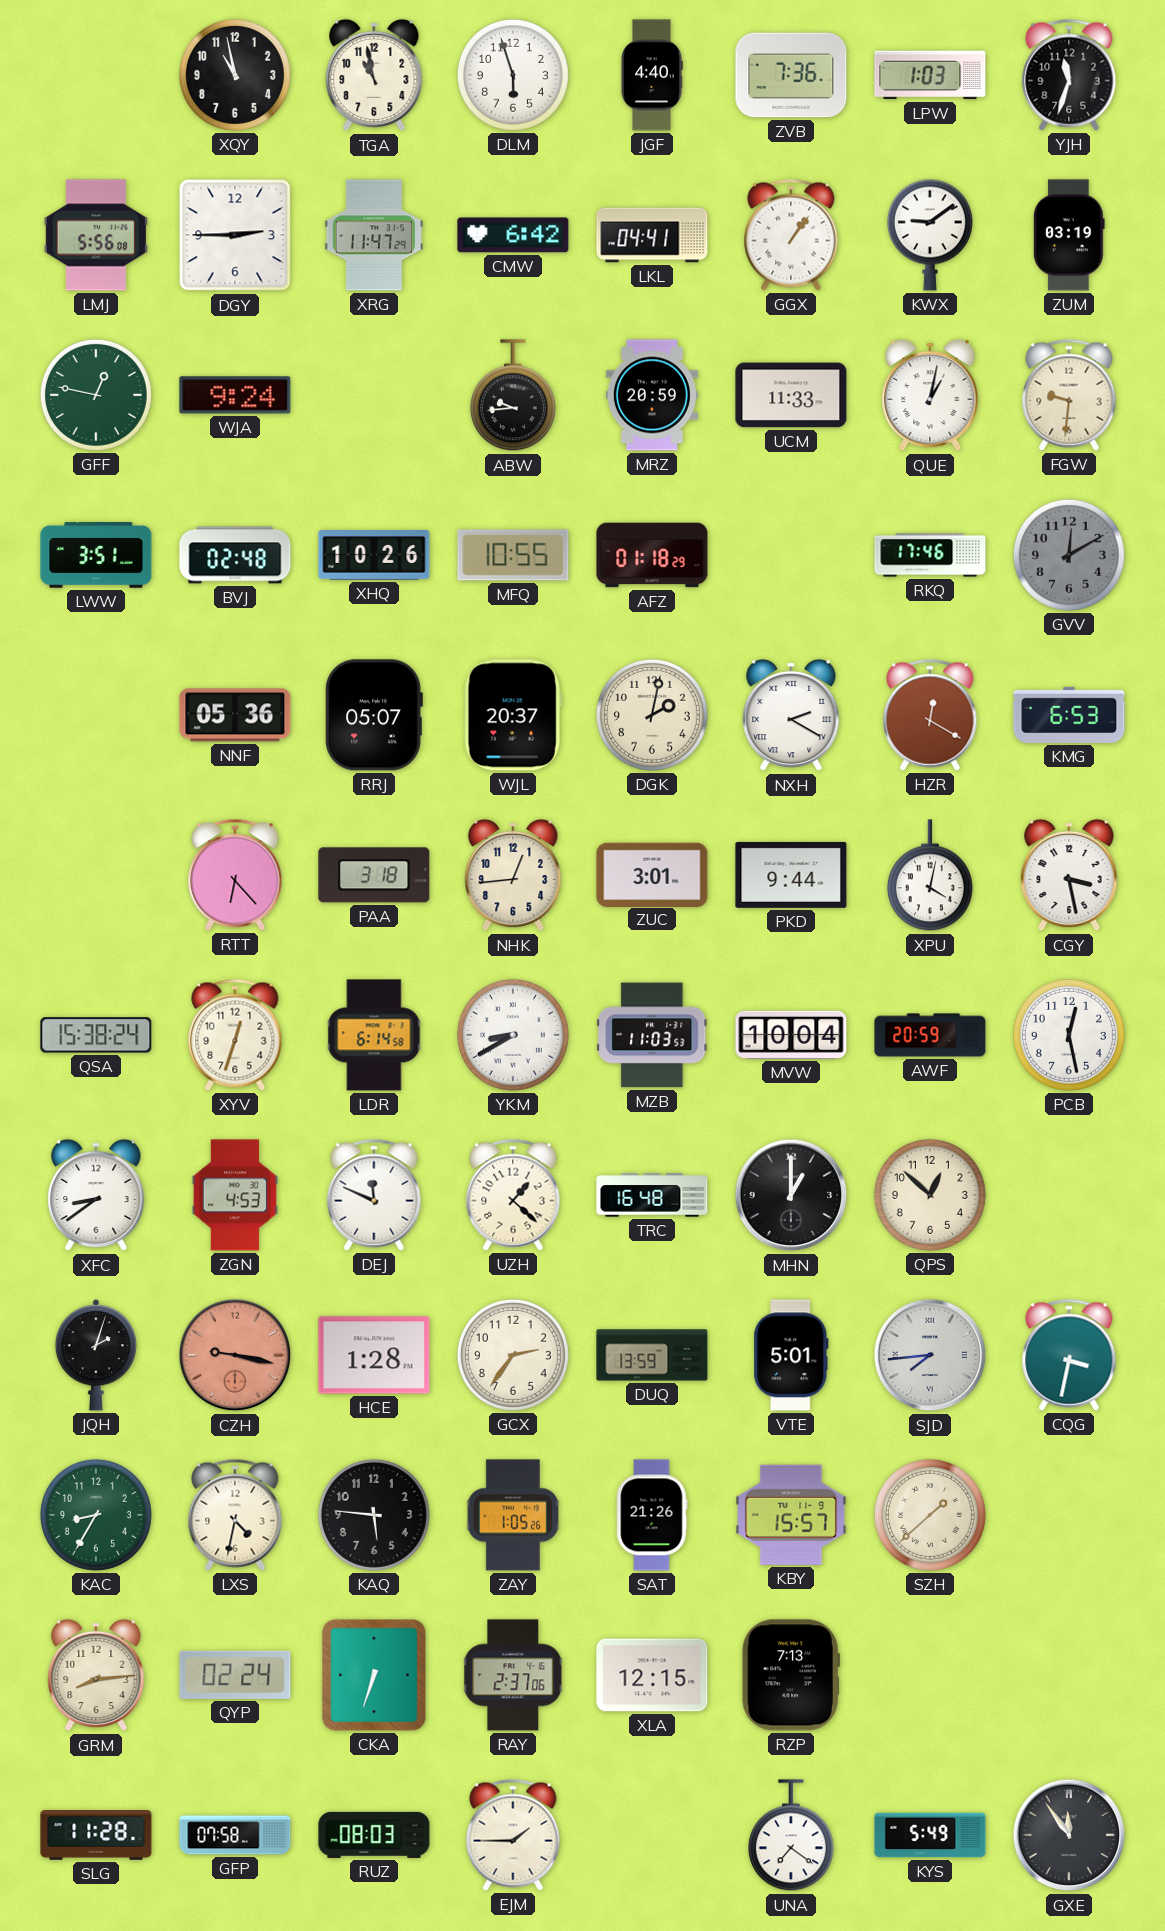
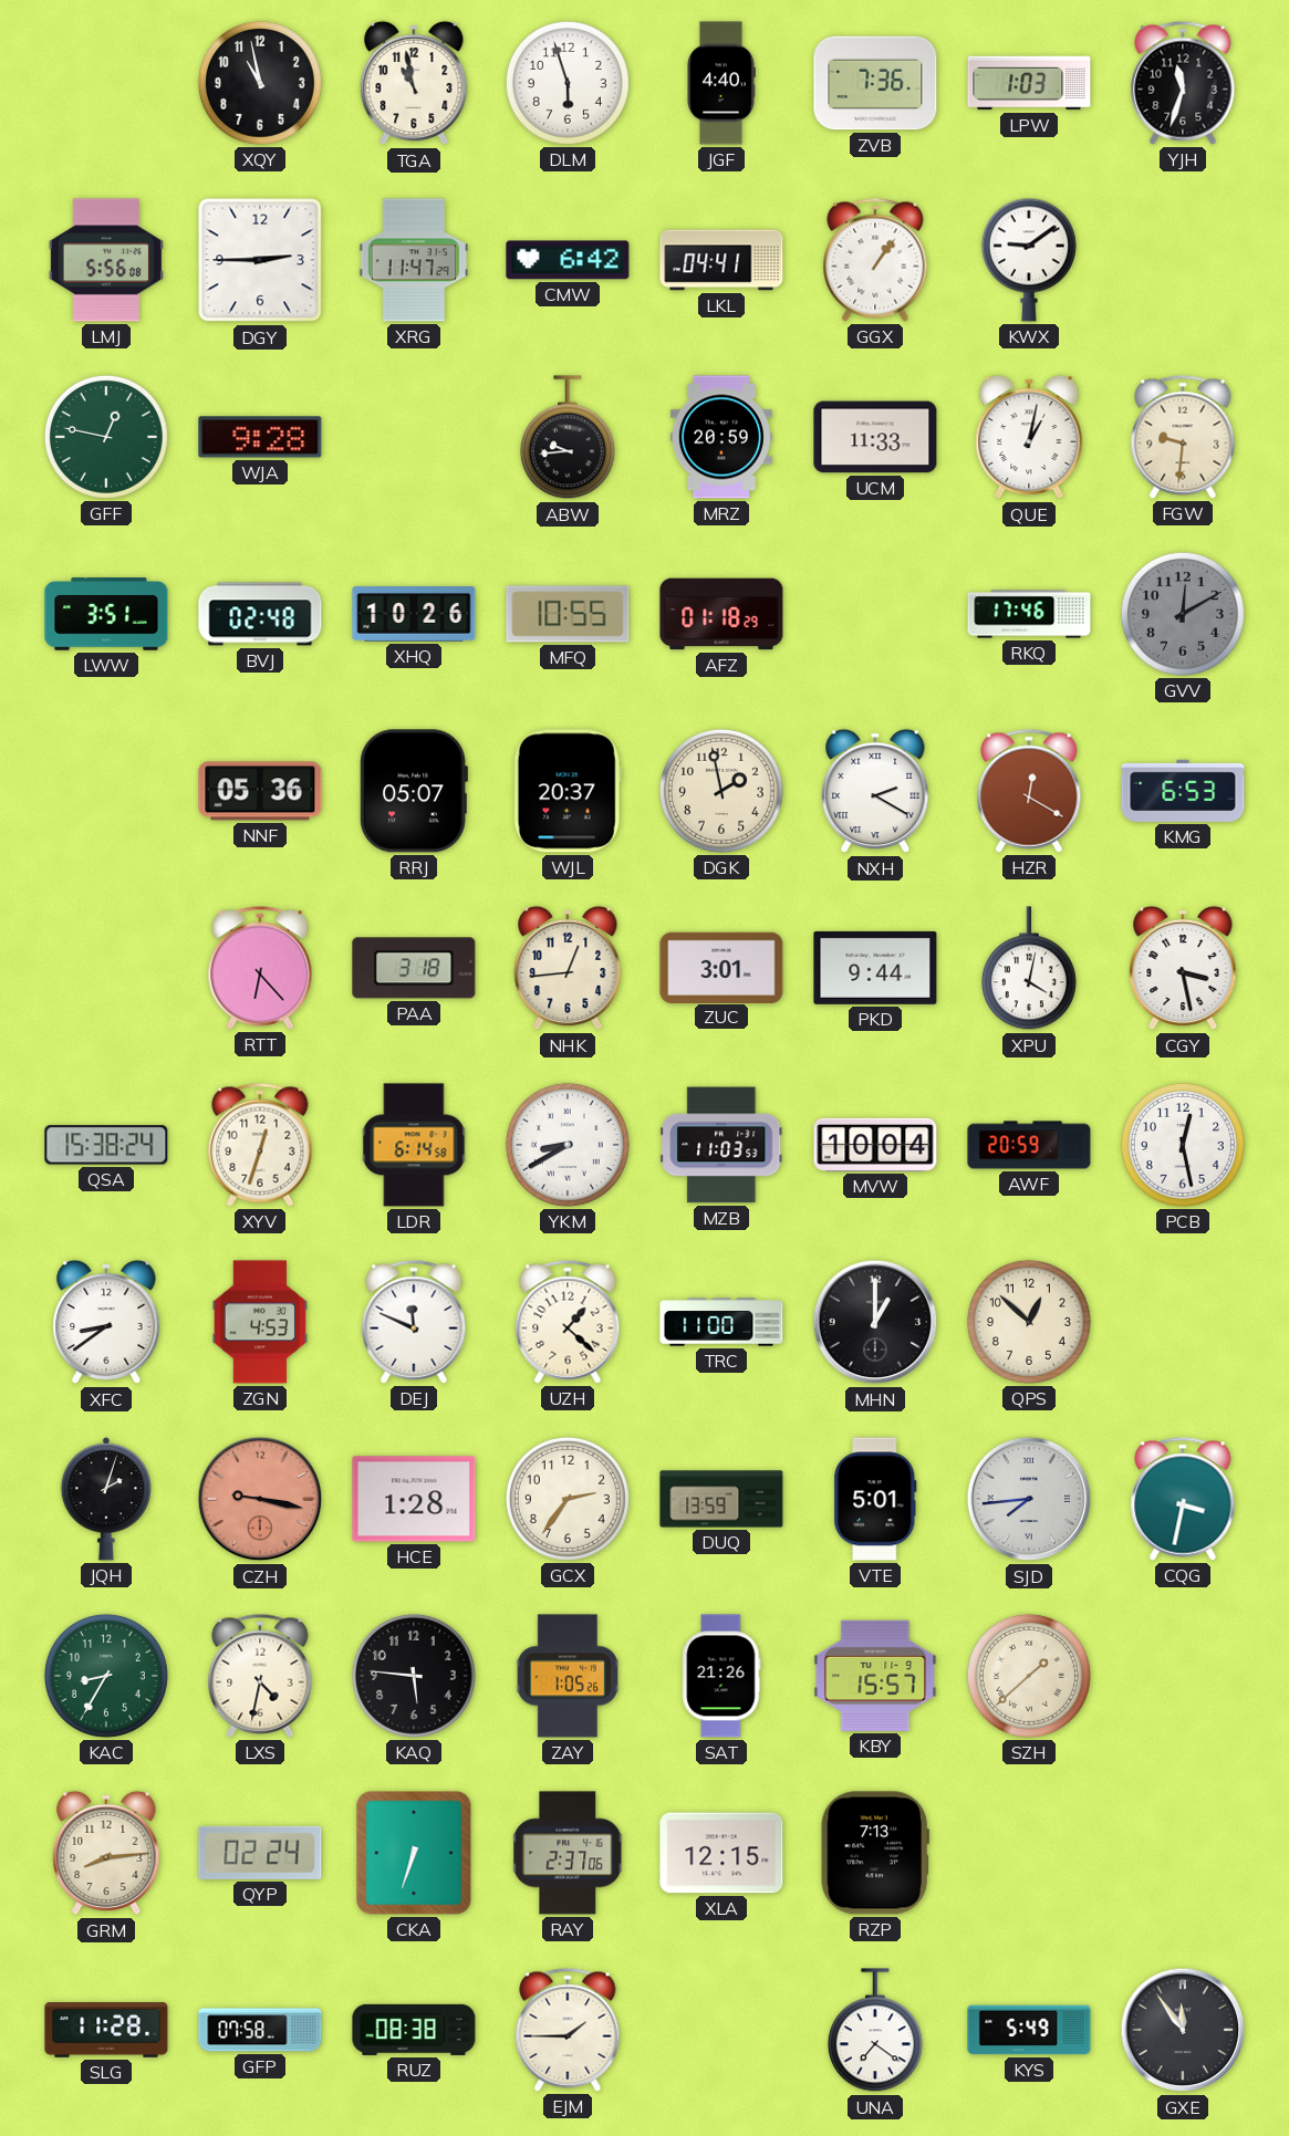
ZUM: 03:19 -> none
WJA: 9:24 -> 9:28
DGK: 2:02 -> 1:58
TRC: 16:48 -> 11:00
RUZ: 08:03 -> 08:38
